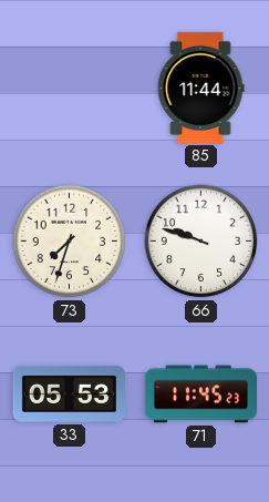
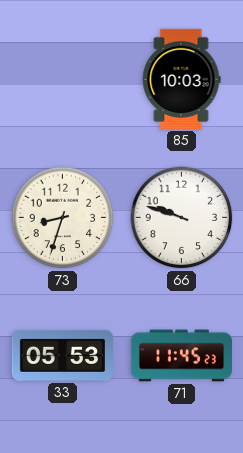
85: 11:44 -> 10:03
73: 7:33 -> 8:33
